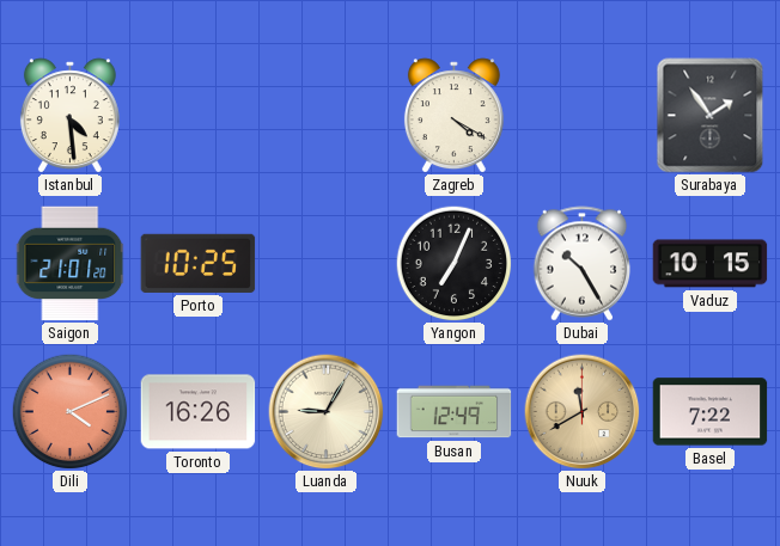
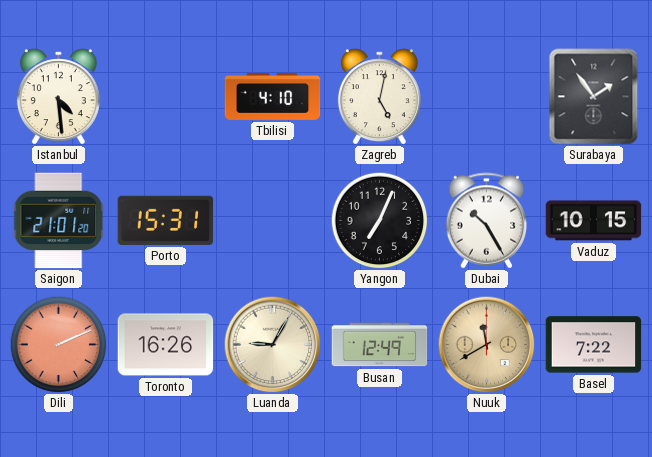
Tbilisi: none -> 4:10
Zagreb: 4:20 -> 5:02
Porto: 10:25 -> 15:31
Dili: 4:11 -> 2:11
